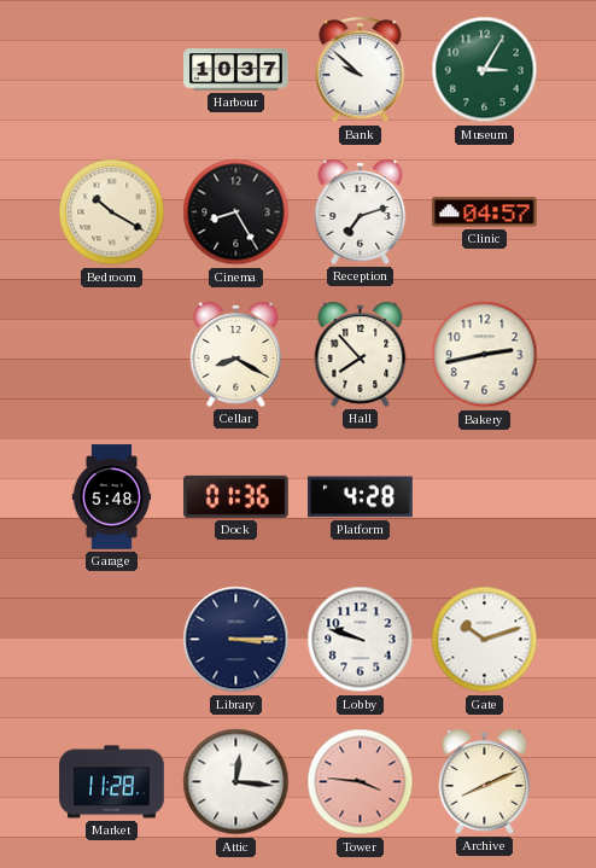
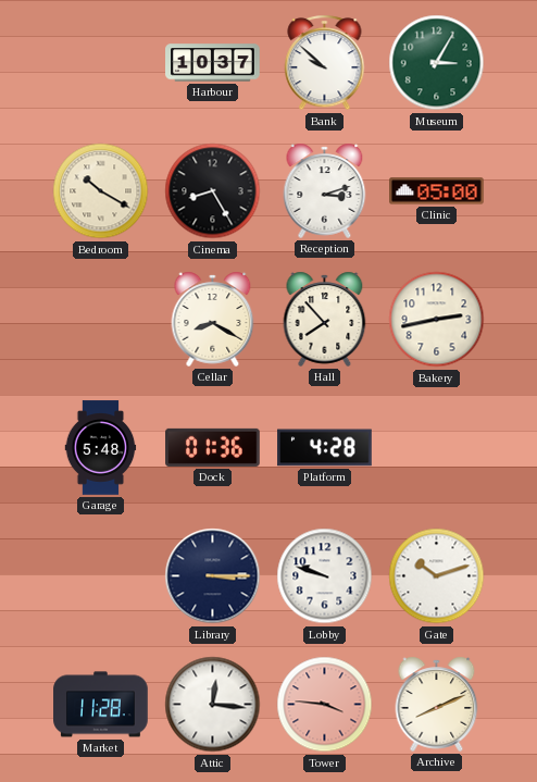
Reception: 7:12 -> 3:12
Clinic: 04:57 -> 05:00
